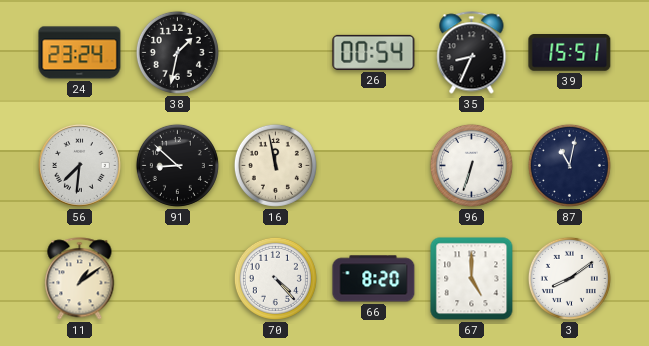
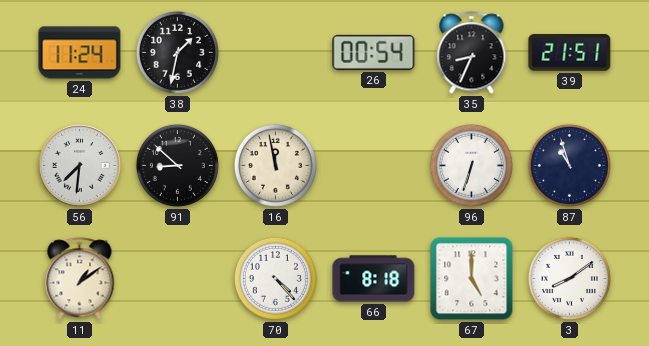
24: 23:24 -> 11:24
39: 15:51 -> 21:51
87: 11:02 -> 10:57
66: 8:20 -> 8:18
